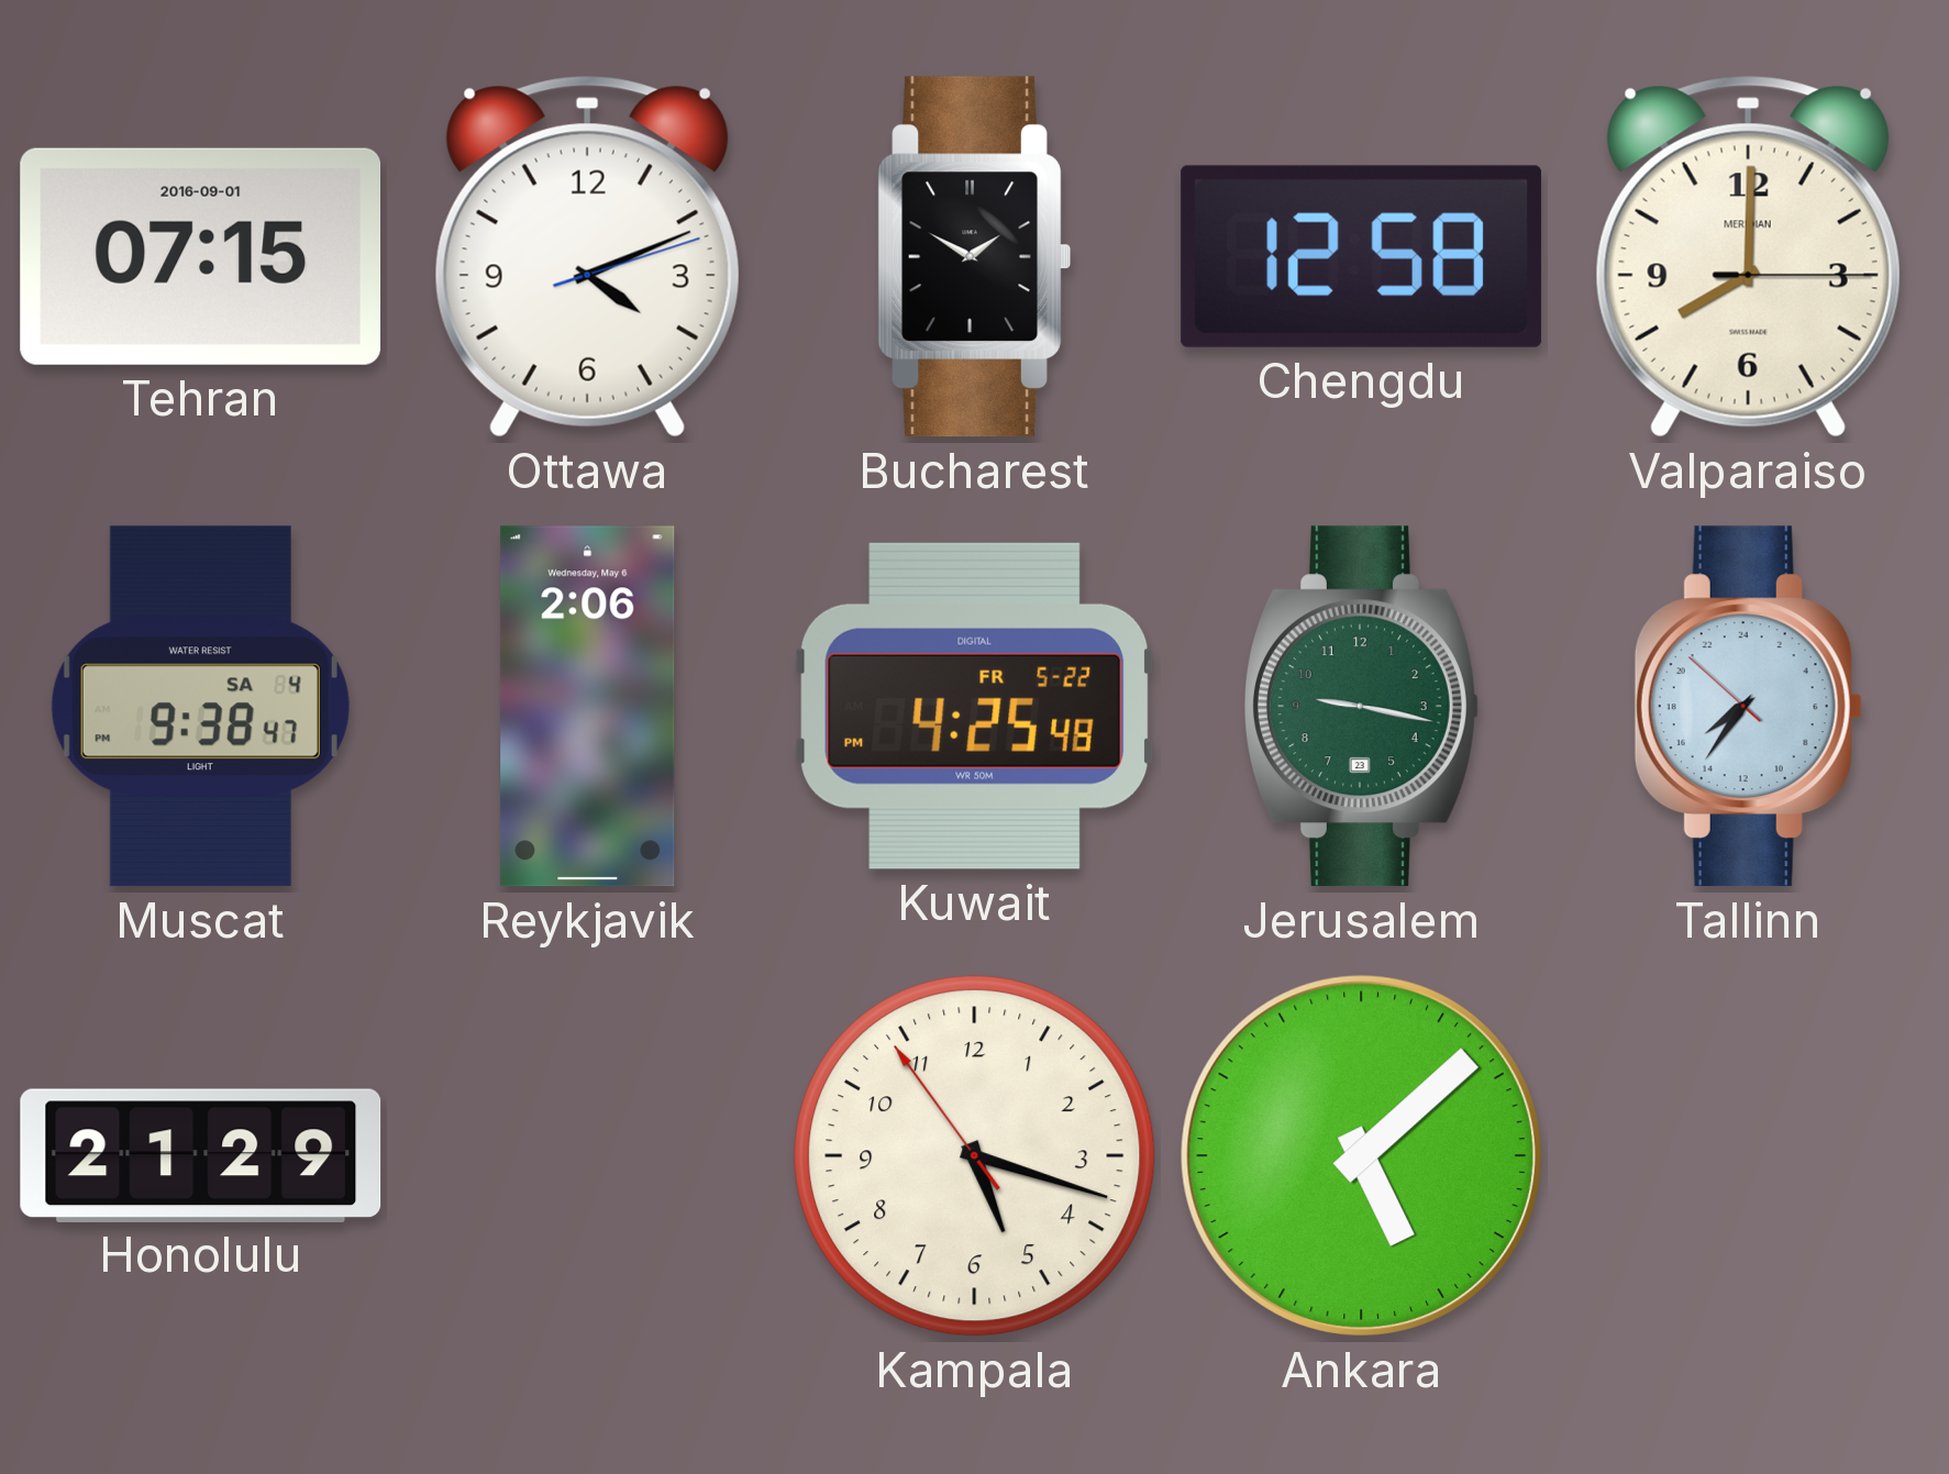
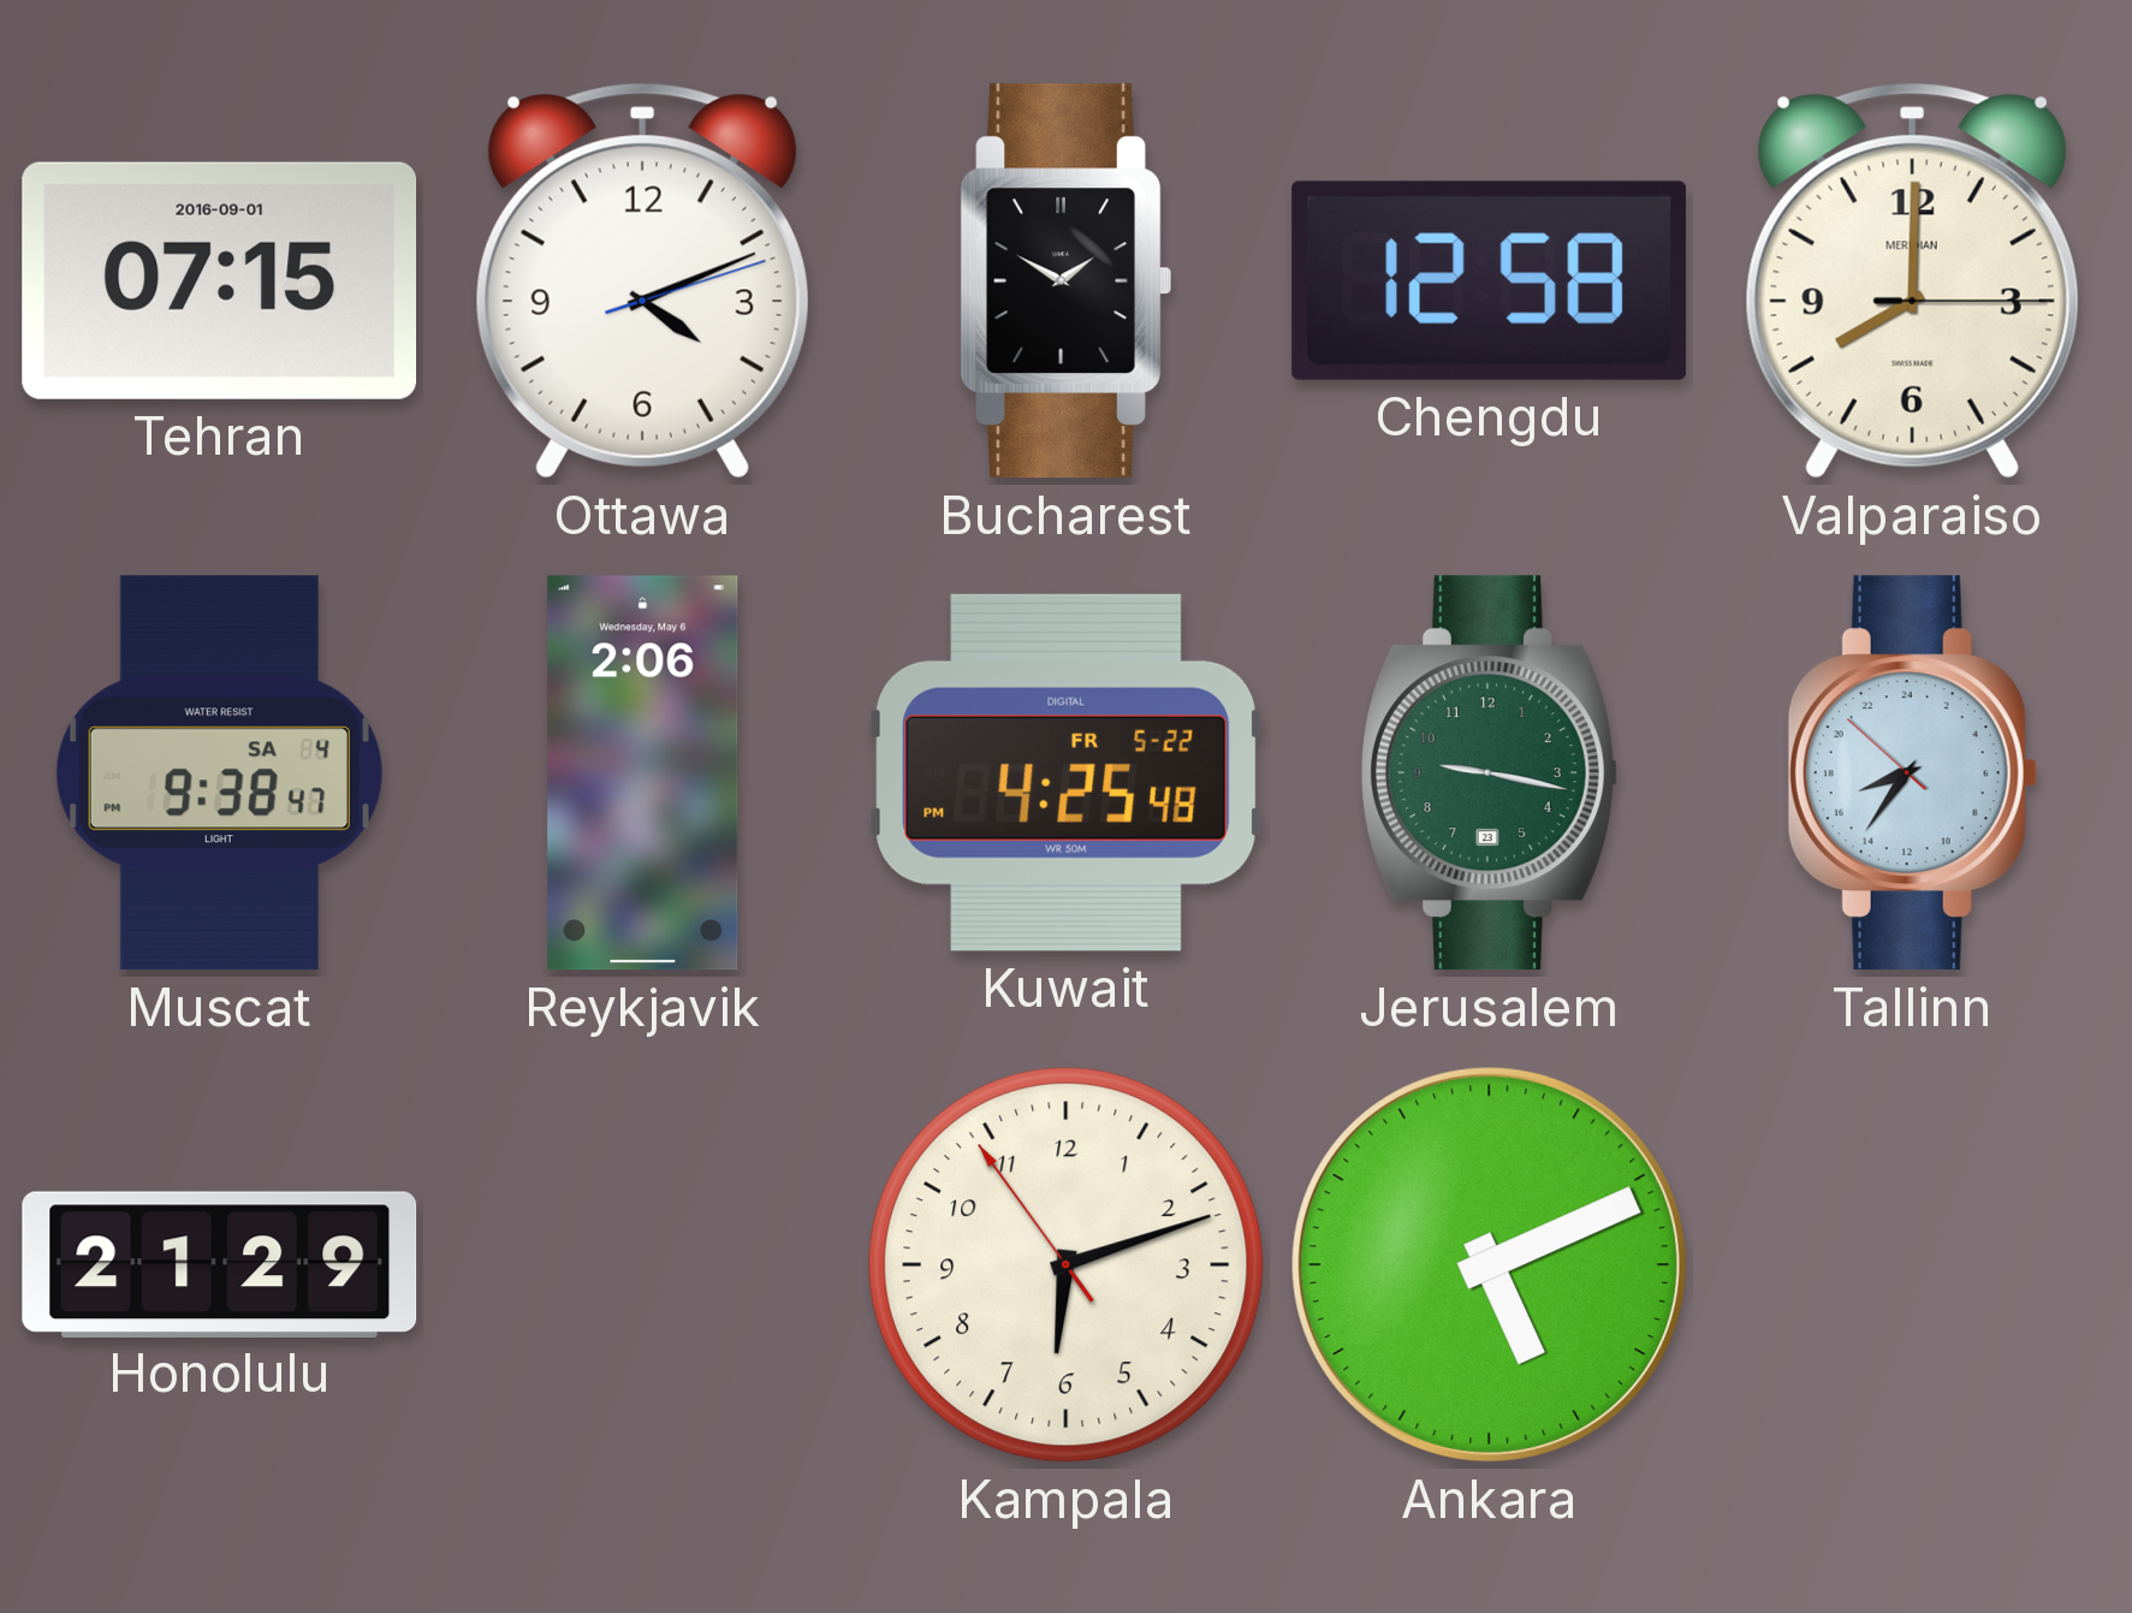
Tallinn: 15:35 -> 16:35
Kampala: 5:17 -> 6:11
Ankara: 5:08 -> 5:11
